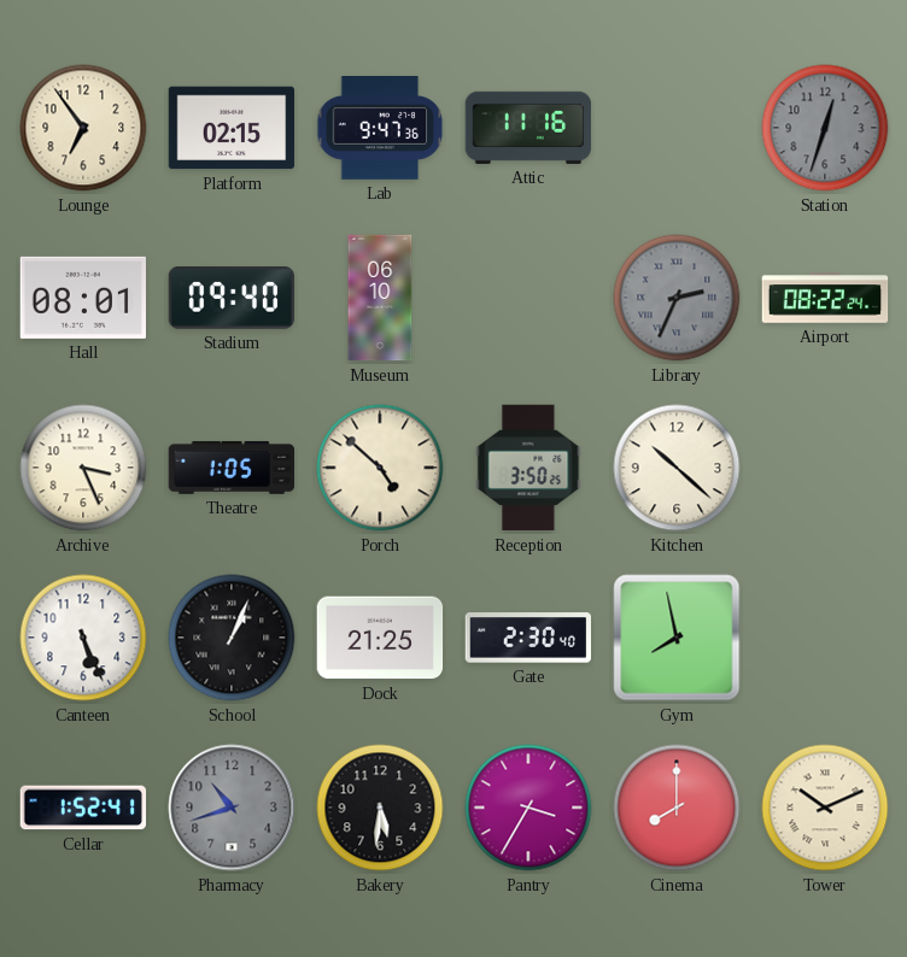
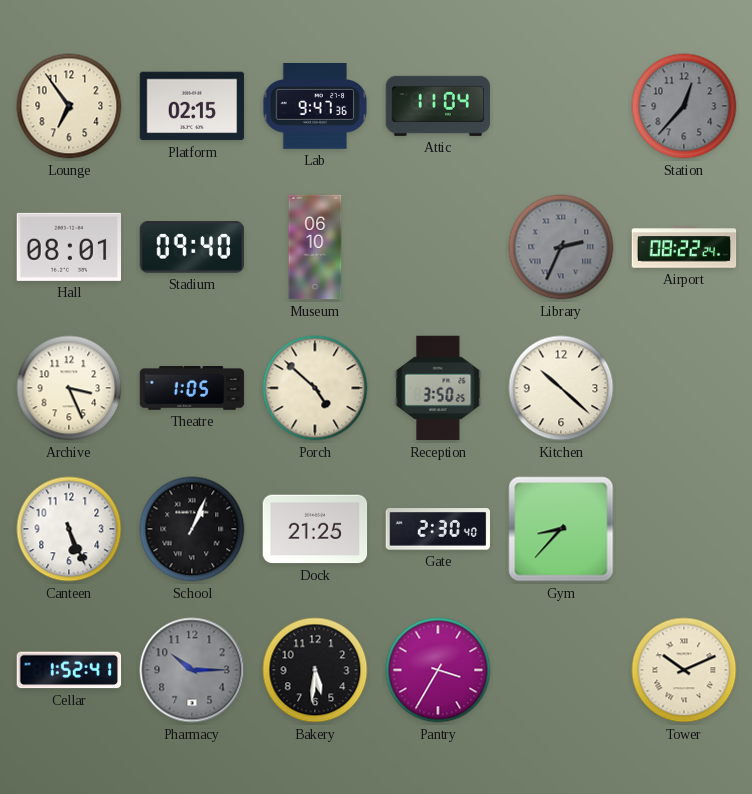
Attic: 11:16 -> 11:04
Station: 12:33 -> 12:37
Gym: 7:58 -> 8:37
Pharmacy: 10:42 -> 10:15
Cinema: 8:00 -> none
